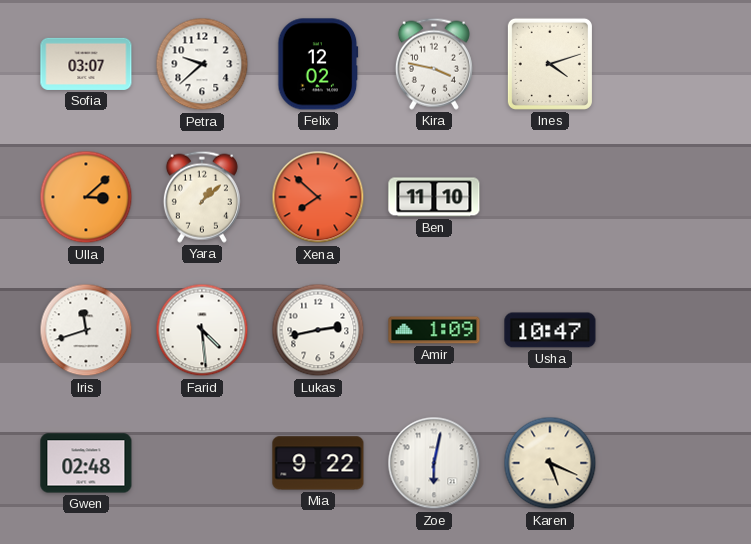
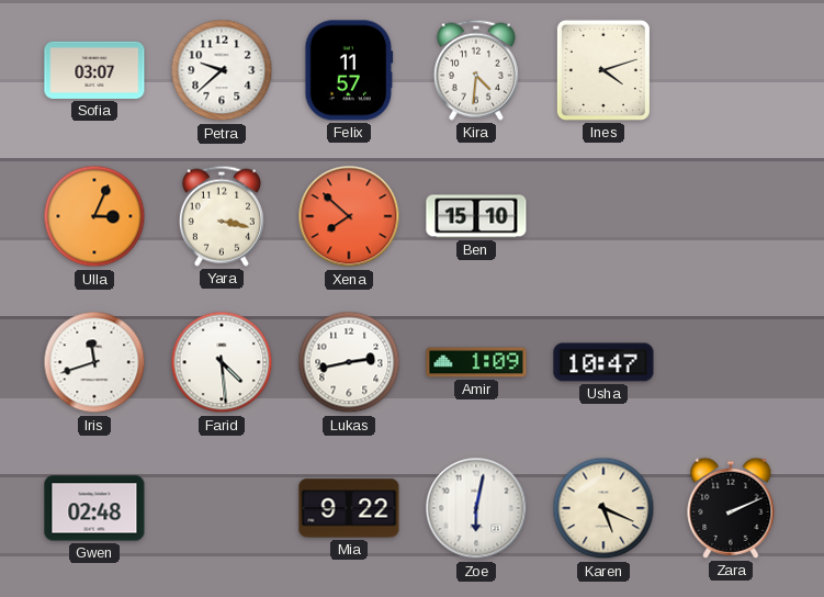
Felix: 12:02 -> 11:57
Kira: 3:47 -> 4:31
Ulla: 3:08 -> 3:04
Yara: 1:08 -> 3:17
Ben: 11:10 -> 15:10
Zara: none -> 2:11
